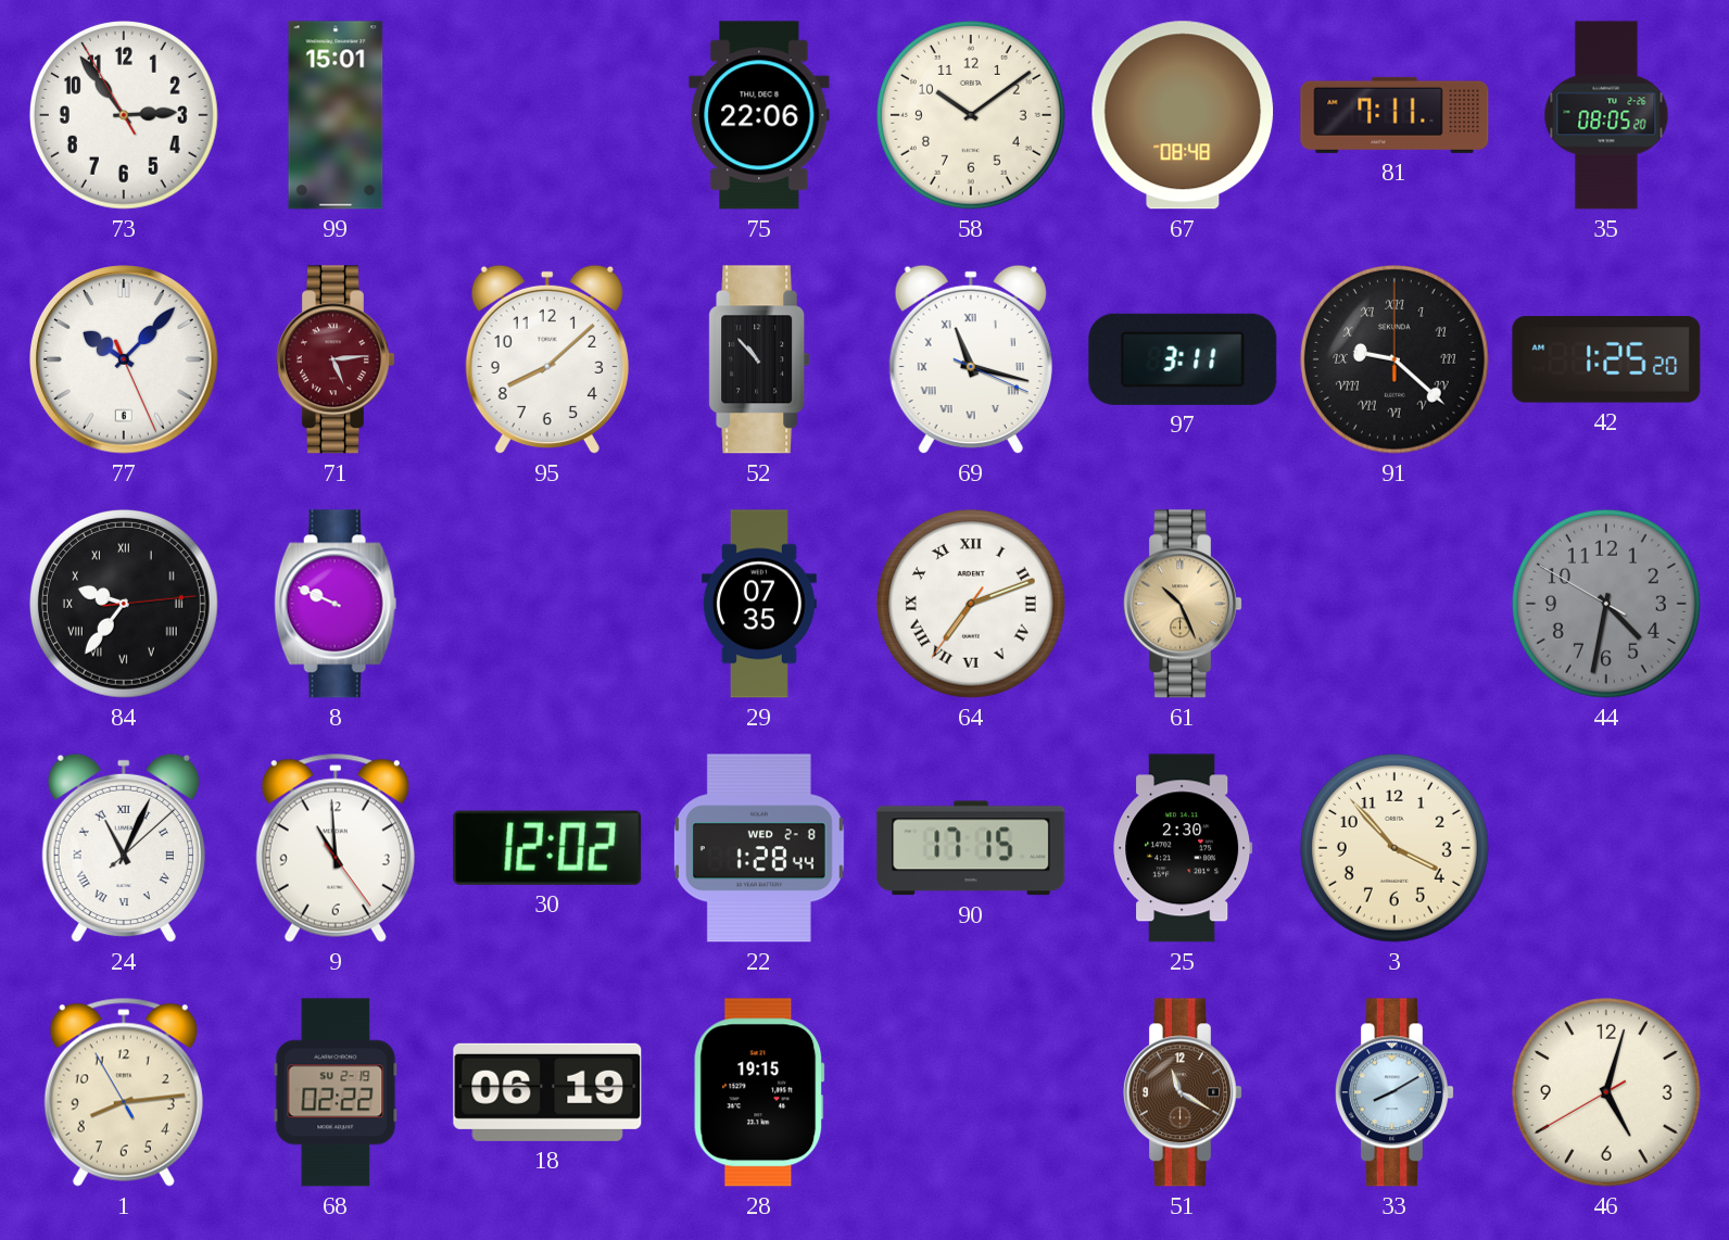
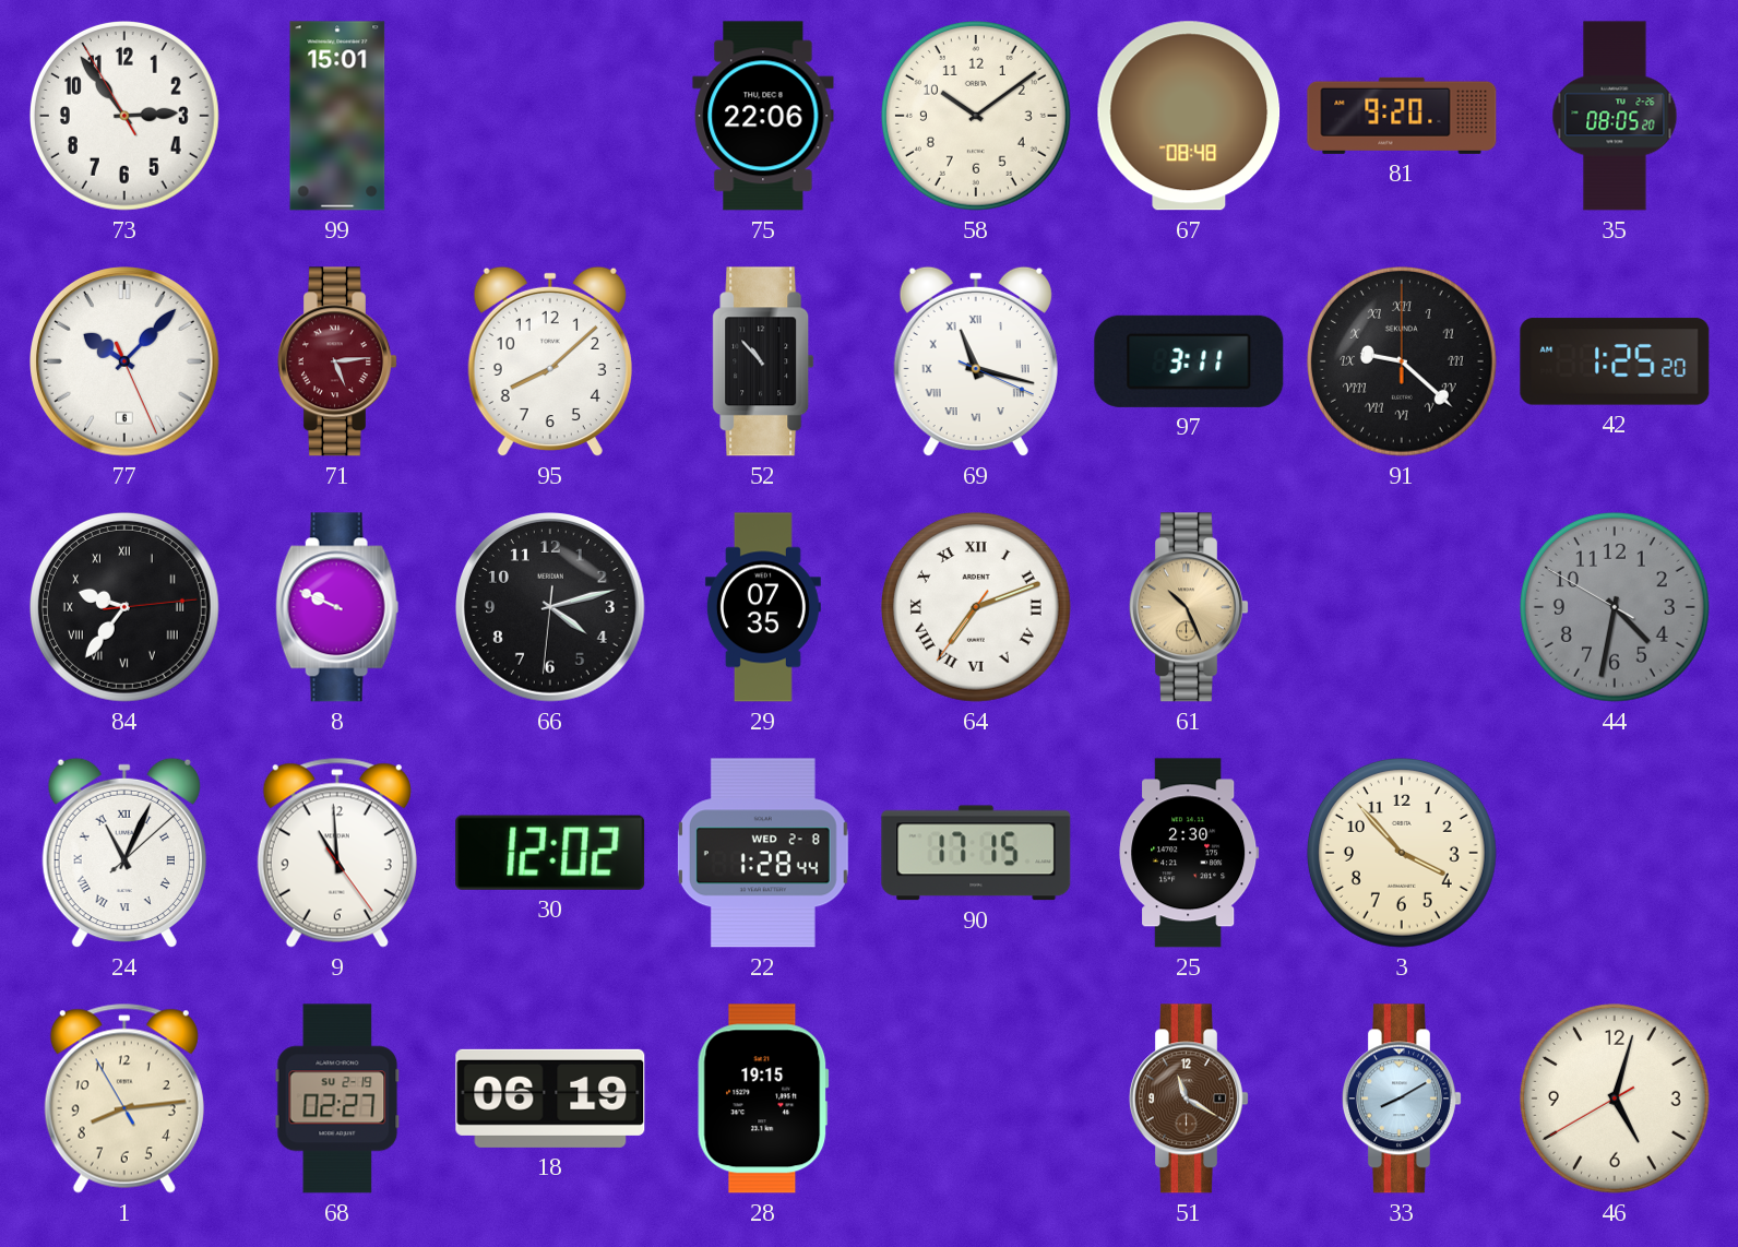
81: 7:11 -> 9:20
66: none -> 4:12
68: 02:22 -> 02:27
